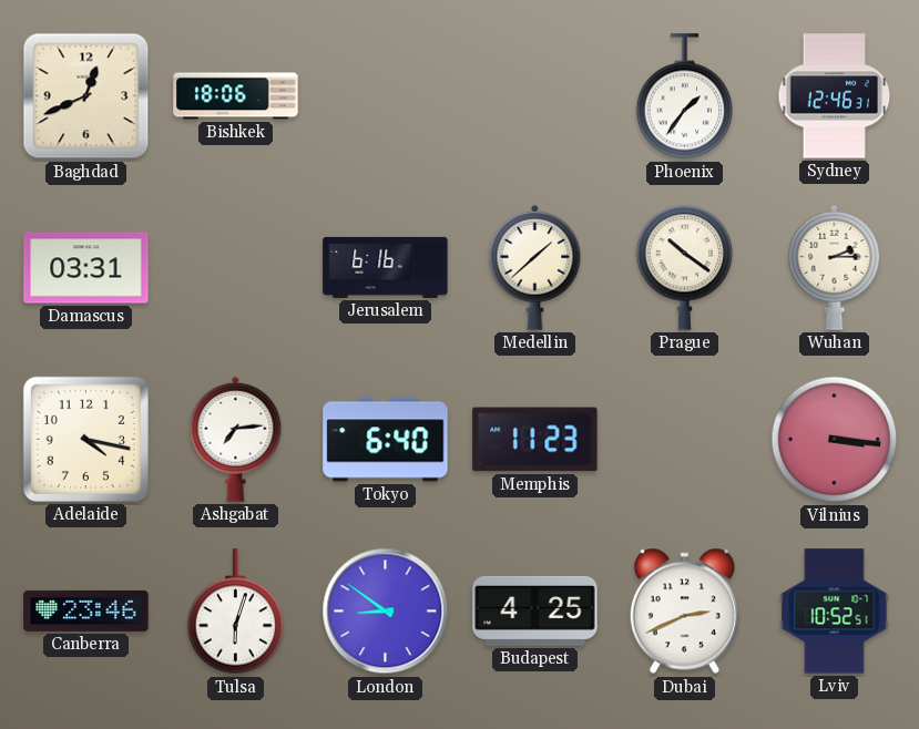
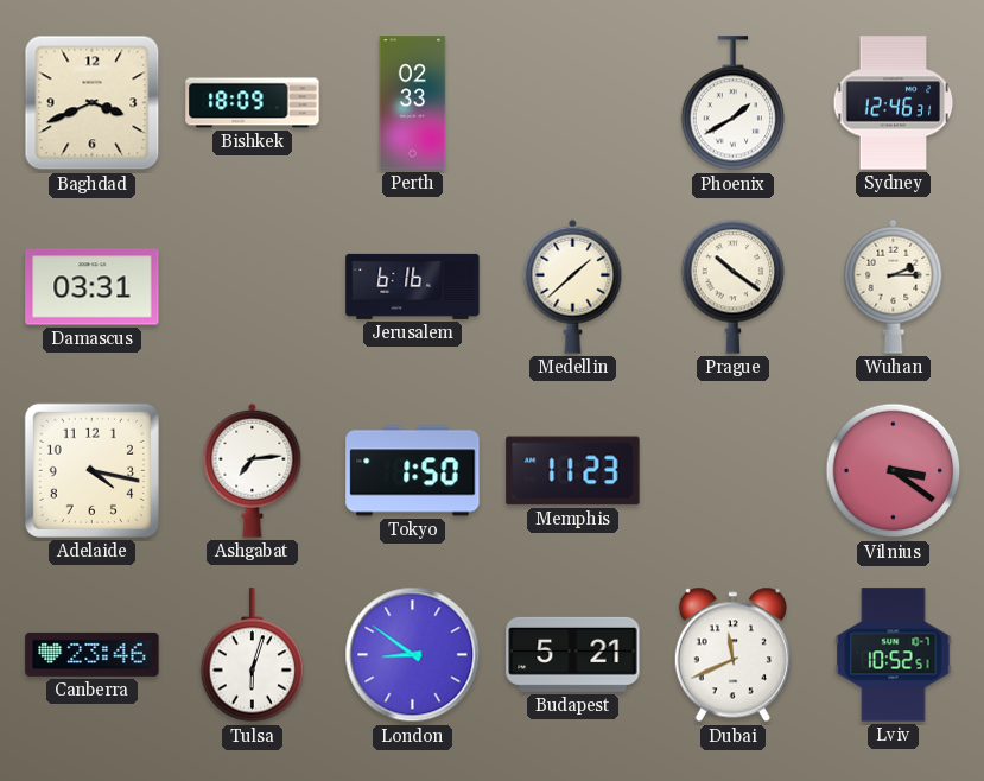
Baghdad: 12:41 -> 3:41
Bishkek: 18:06 -> 18:09
Perth: none -> 02:33
Phoenix: 1:36 -> 1:40
Tokyo: 6:40 -> 1:50
Vilnius: 3:16 -> 3:21
Budapest: 4:25 -> 5:21
Dubai: 2:41 -> 11:41
